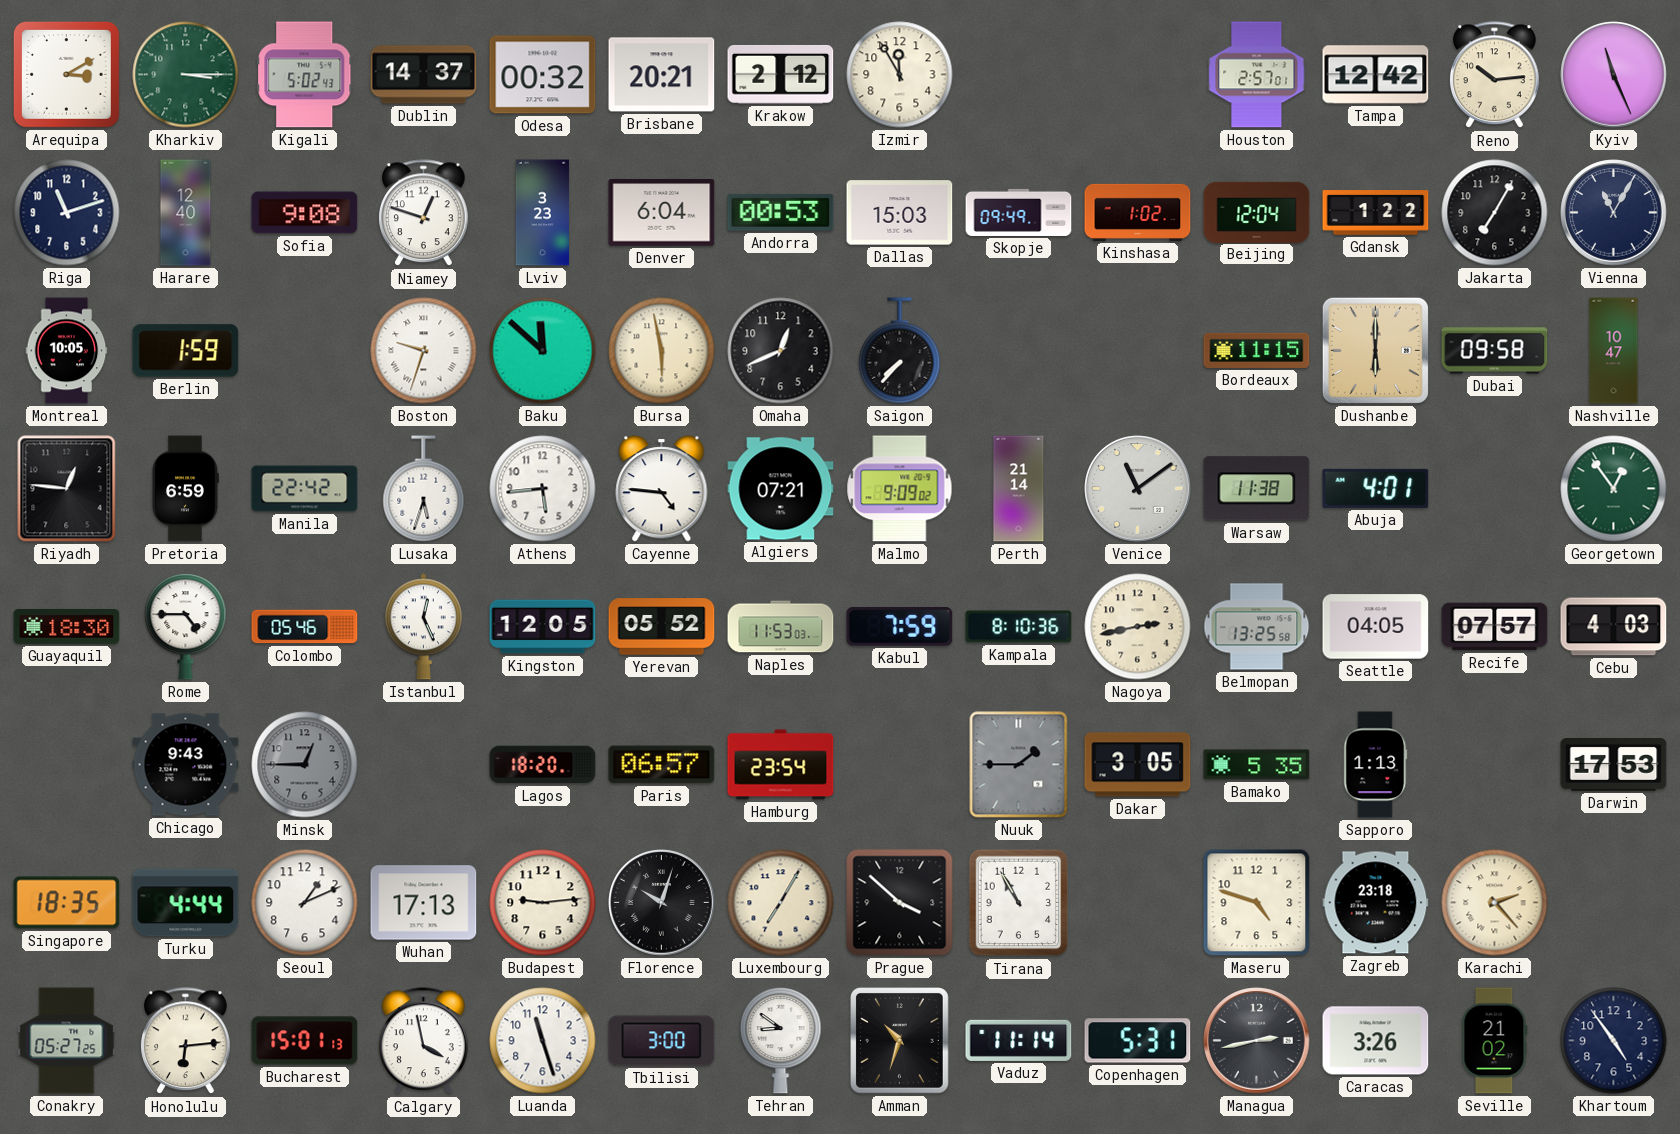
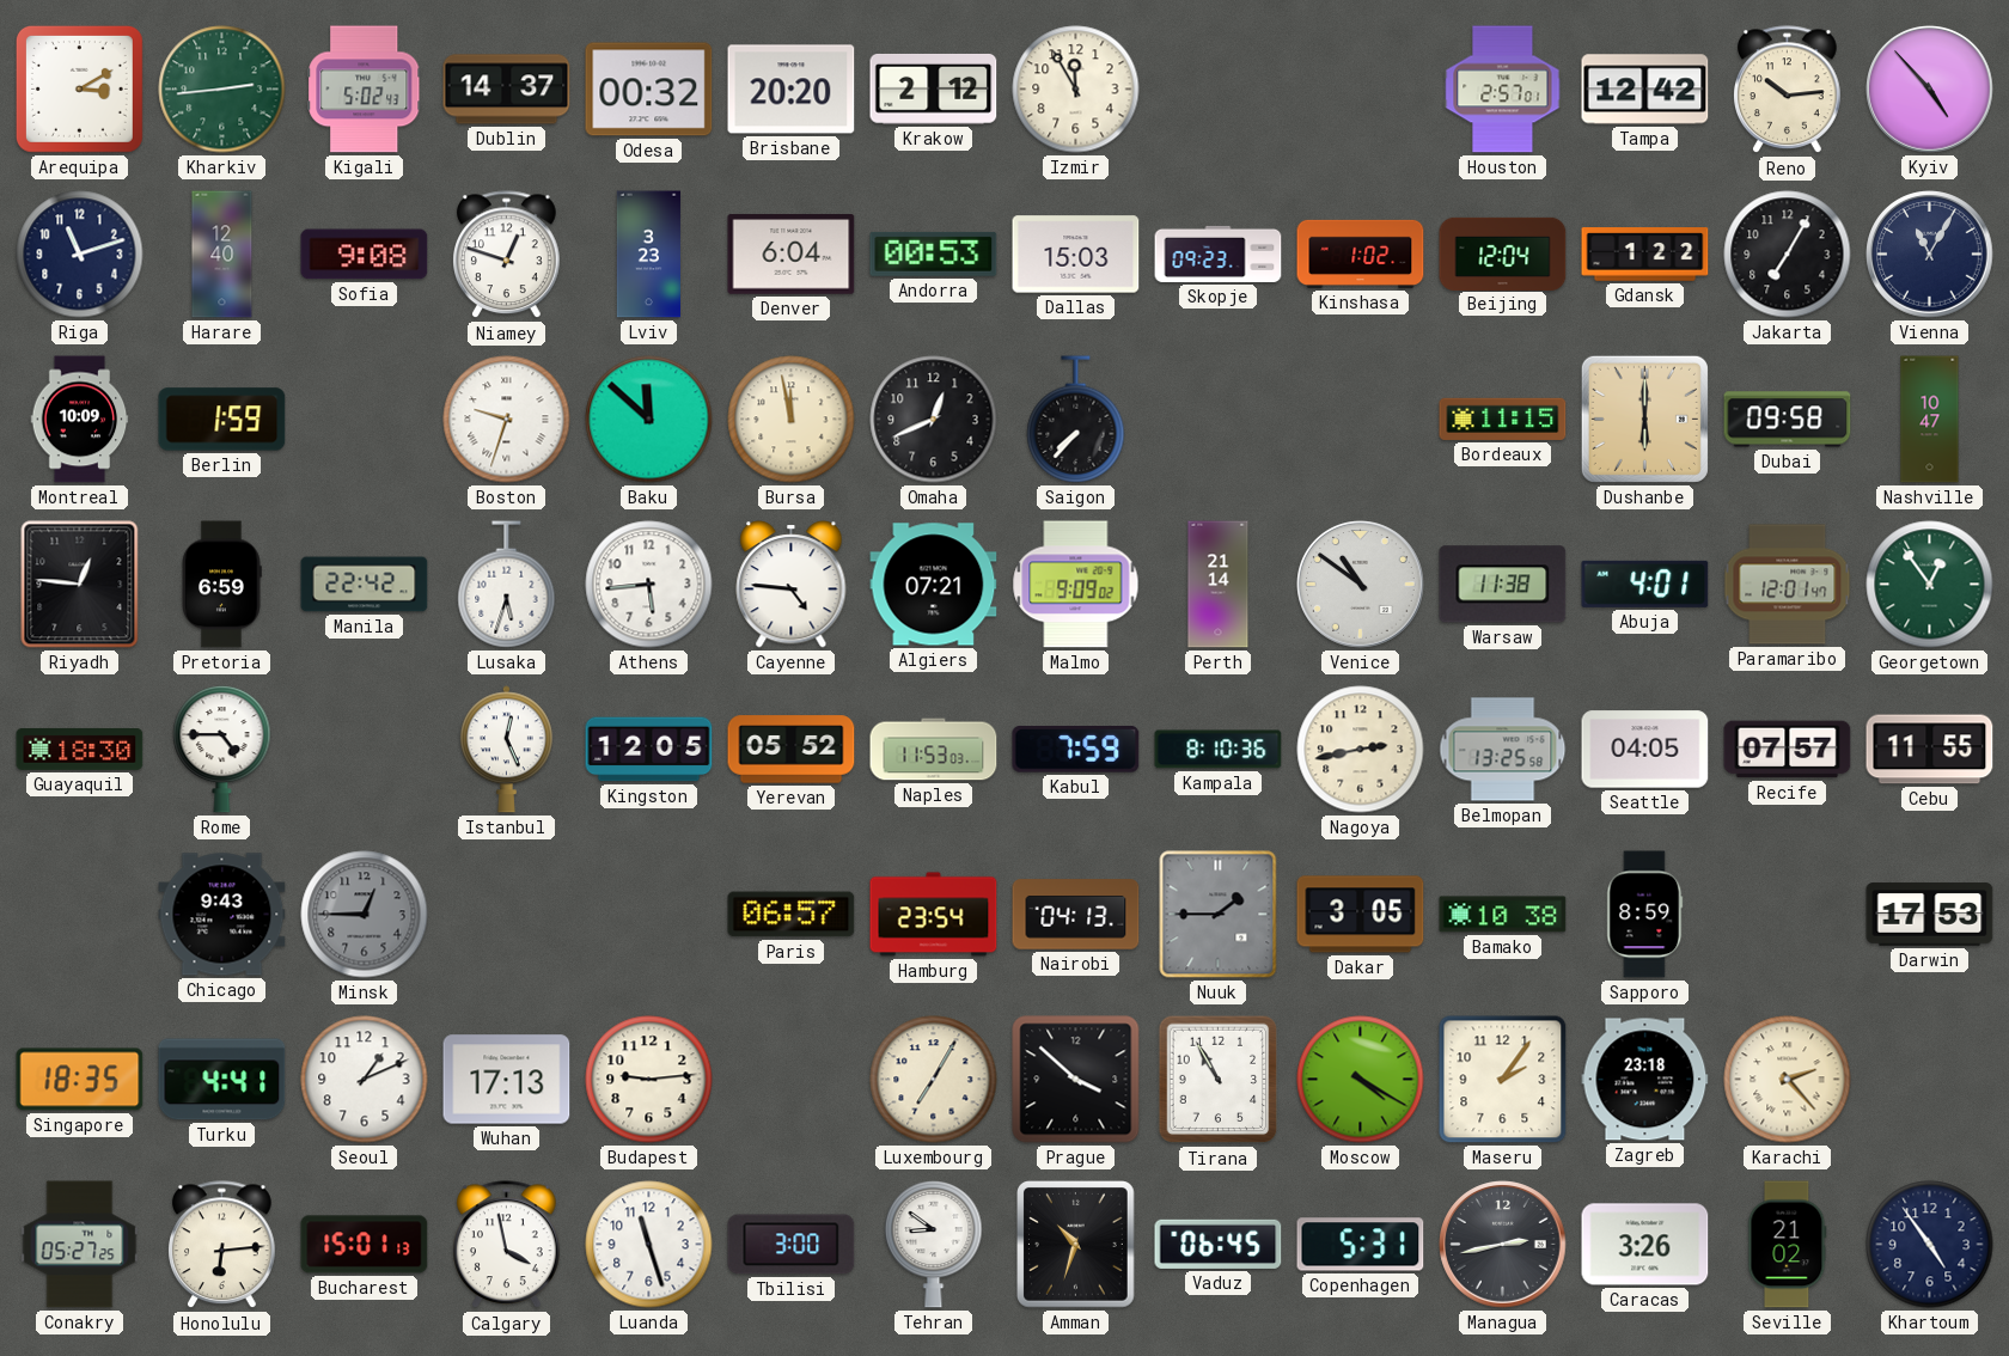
Kharkiv: 3:15 -> 2:44
Brisbane: 20:21 -> 20:20
Kyiv: 11:26 -> 4:53
Skopje: 09:49 -> 09:23
Montreal: 10:05 -> 10:09
Bursa: 5:58 -> 11:58
Venice: 11:09 -> 10:51
Paramaribo: none -> 12:01
Colombo: 05:46 -> none
Cebu: 4:03 -> 11:55
Lagos: 18:20 -> none
Nairobi: none -> 04:13
Bamako: 5:35 -> 10:38
Sapporo: 1:13 -> 8:59
Turku: 4:44 -> 4:41
Florence: 10:03 -> none
Moscow: none -> 4:20
Maseru: 4:48 -> 2:06
Vaduz: 11:14 -> 06:45
